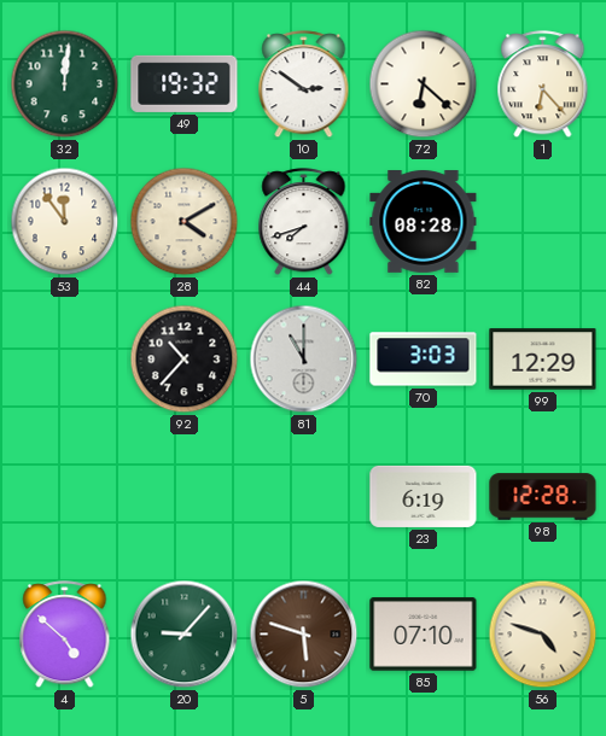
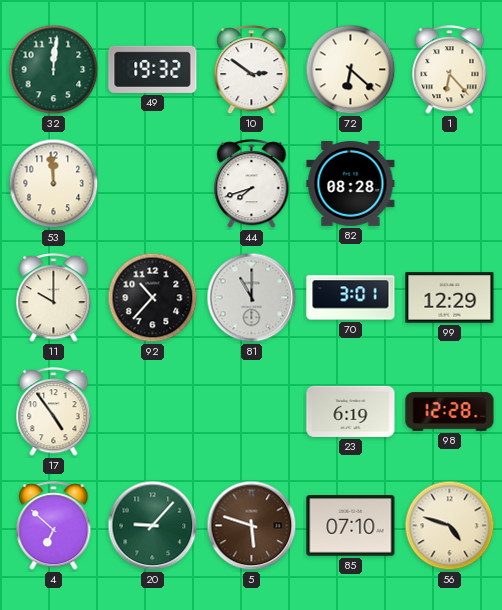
53: 11:54 -> 11:59
28: 4:10 -> none
11: none -> 10:00
70: 3:03 -> 3:01
17: none -> 4:54
4: 4:52 -> 6:52
